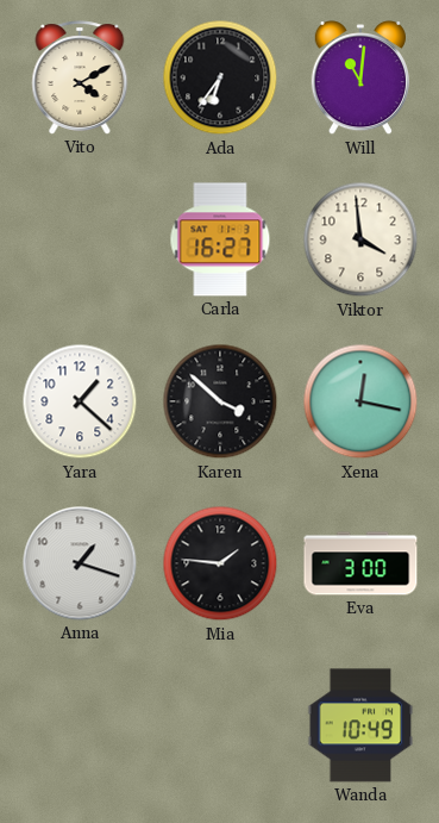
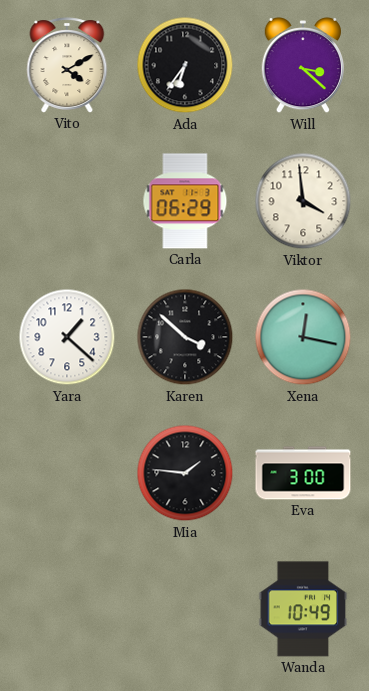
Will: 11:01 -> 3:22
Carla: 16:27 -> 06:29
Anna: 1:18 -> none
